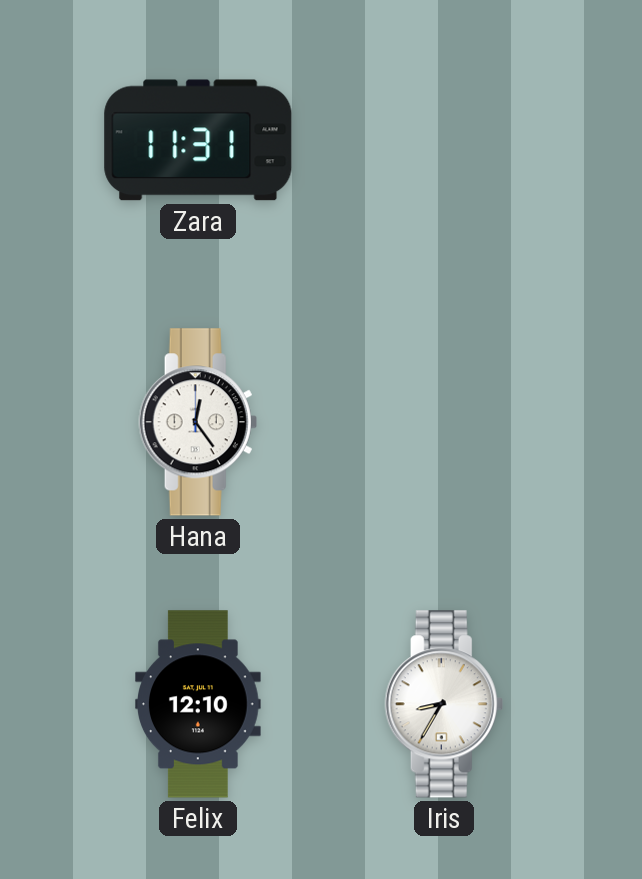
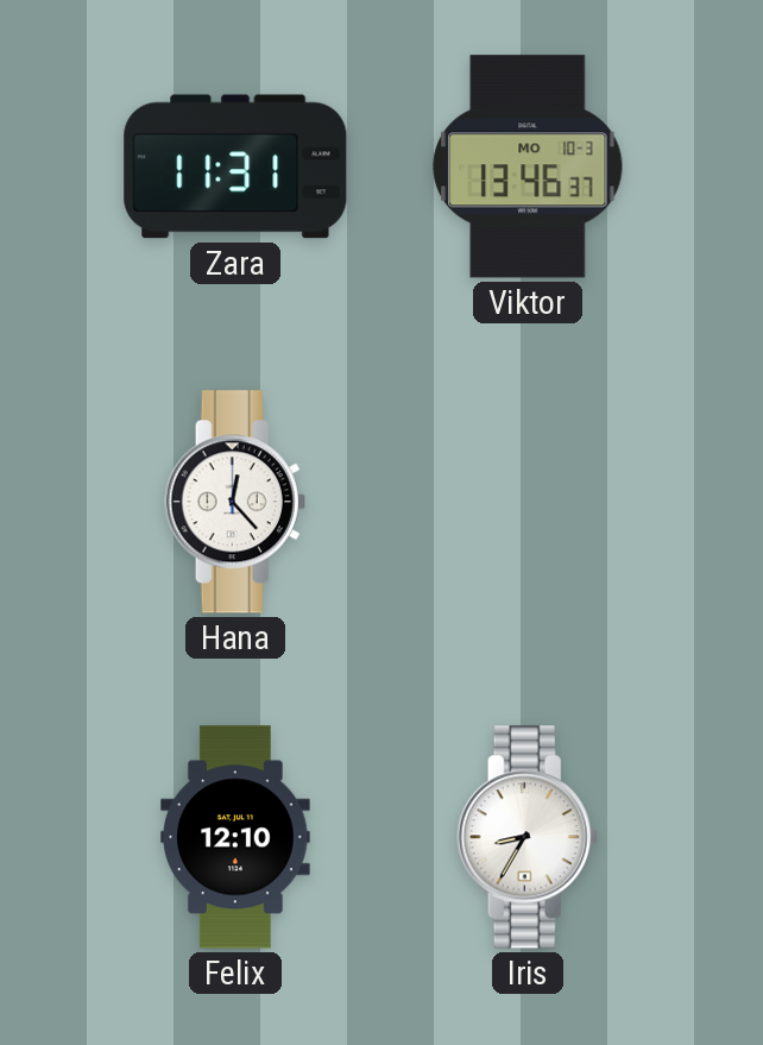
Viktor: none -> 13:46
Hana: 12:24 -> 12:23
